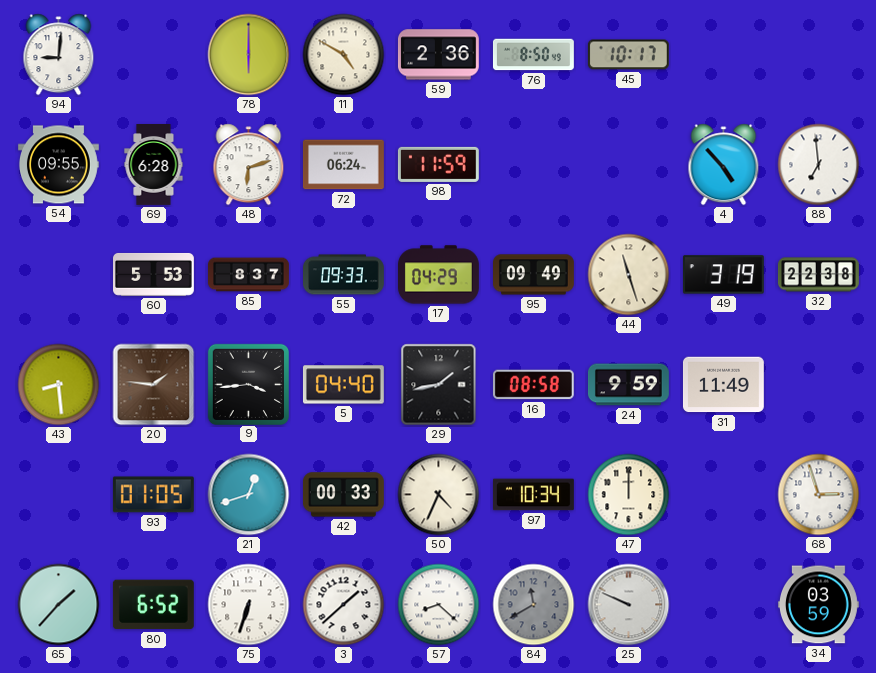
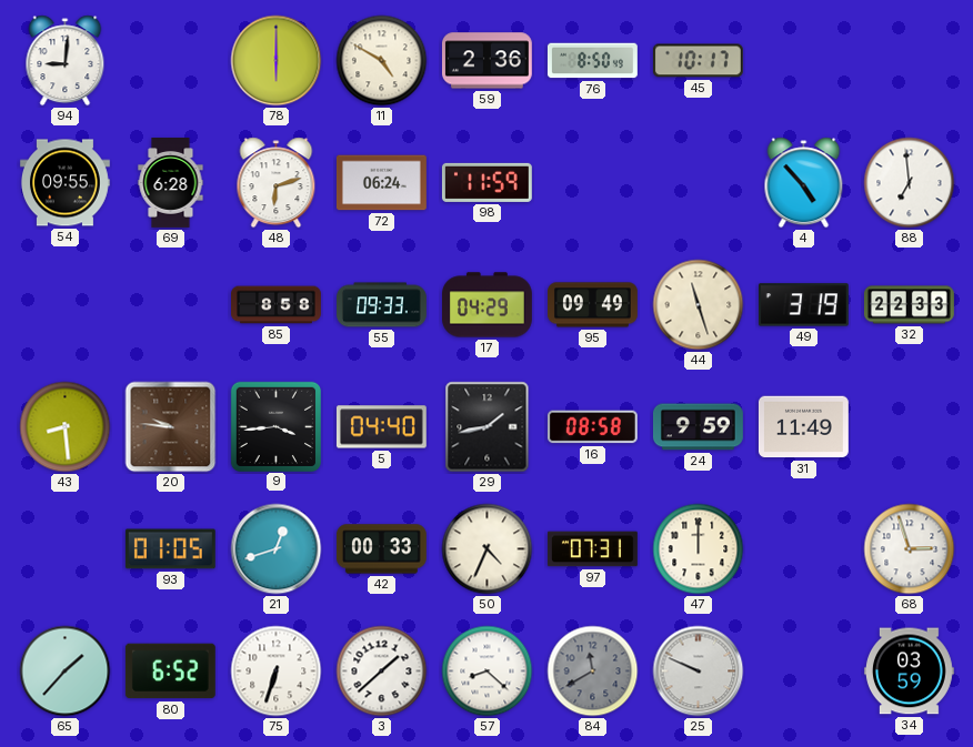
60: 5:53 -> none
85: 8:37 -> 8:58
32: 22:38 -> 22:33
20: 1:46 -> 9:46
97: 10:34 -> 07:31
